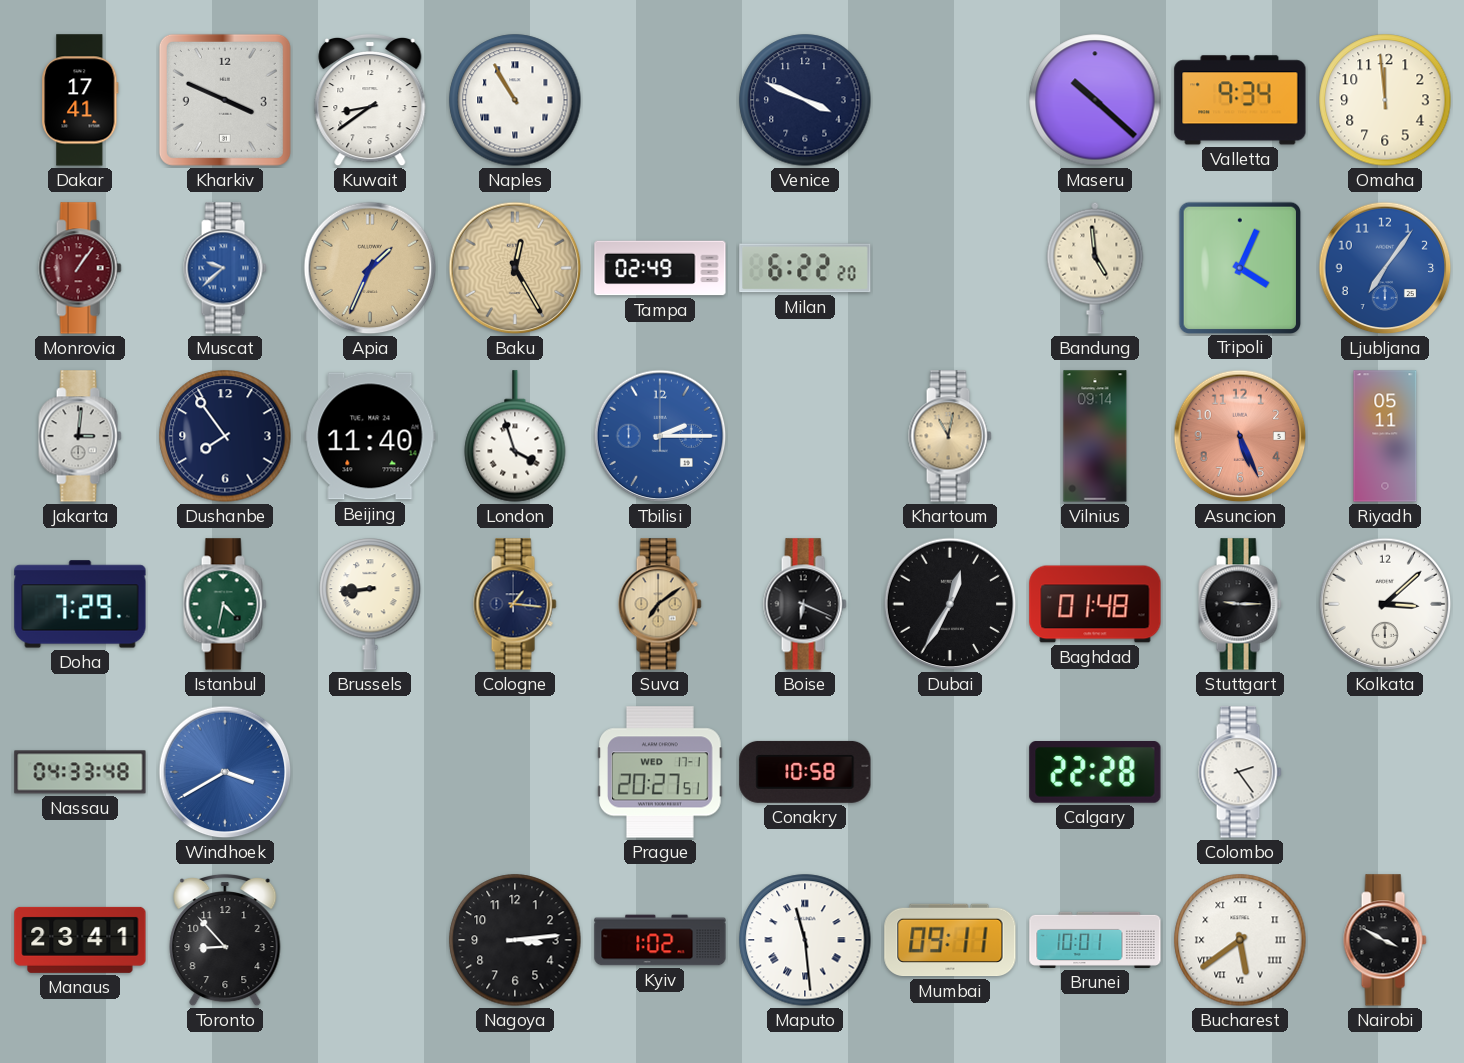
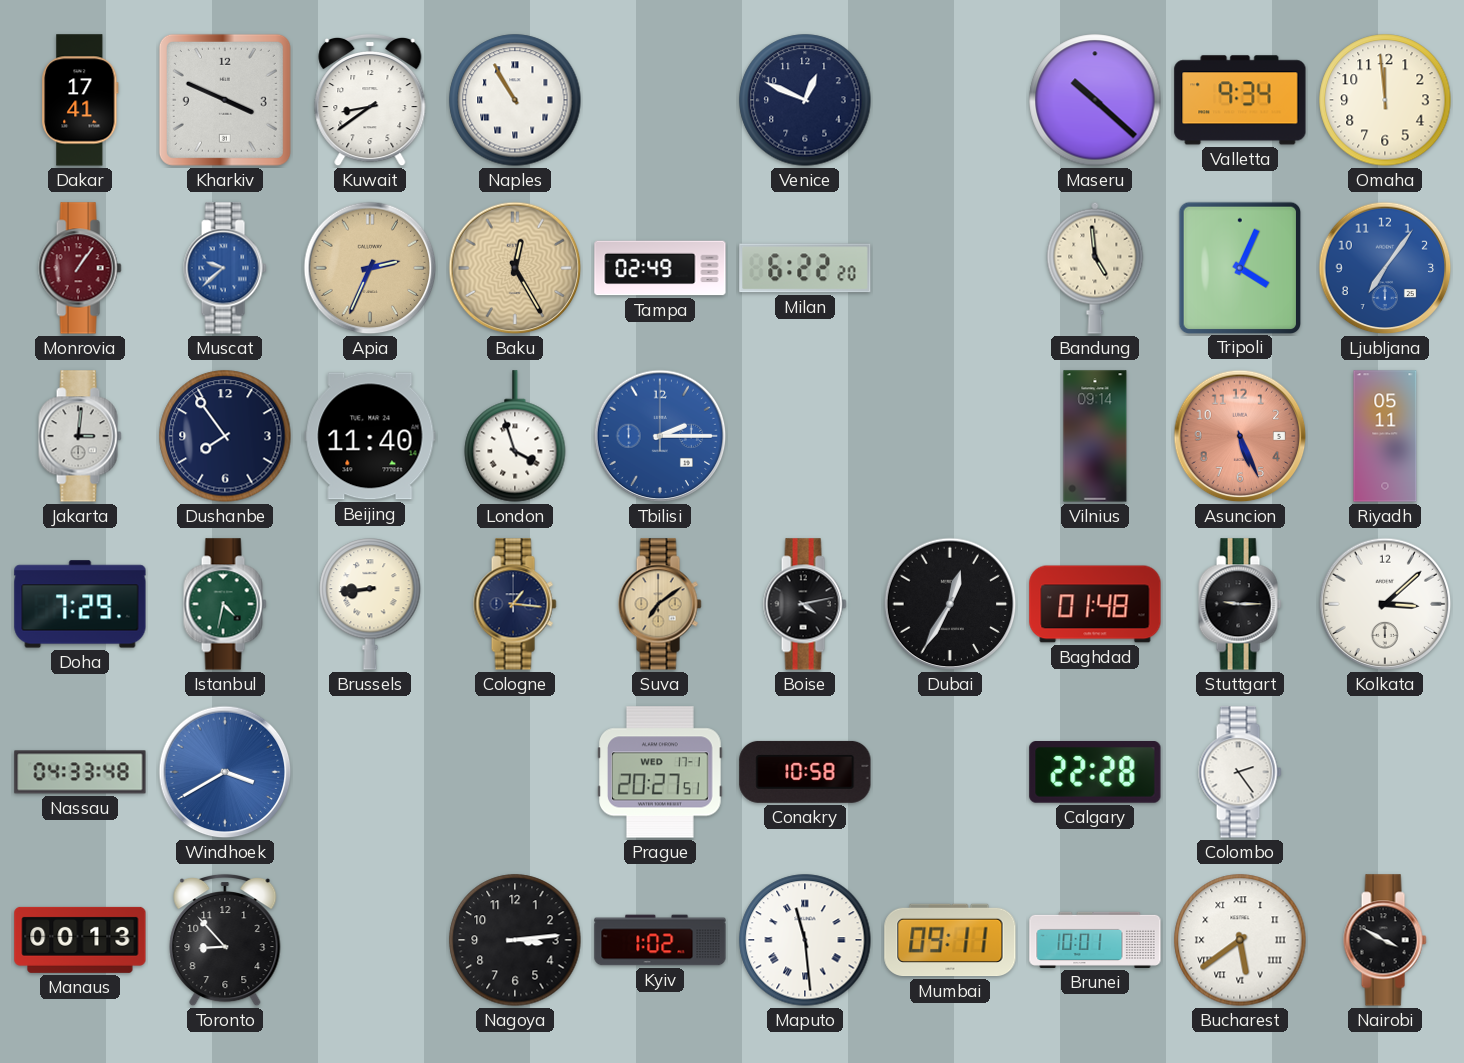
Venice: 3:49 -> 12:49
Apia: 1:34 -> 2:34
Khartoum: 11:02 -> none
Boise: 6:19 -> 4:13
Manaus: 23:41 -> 00:13
